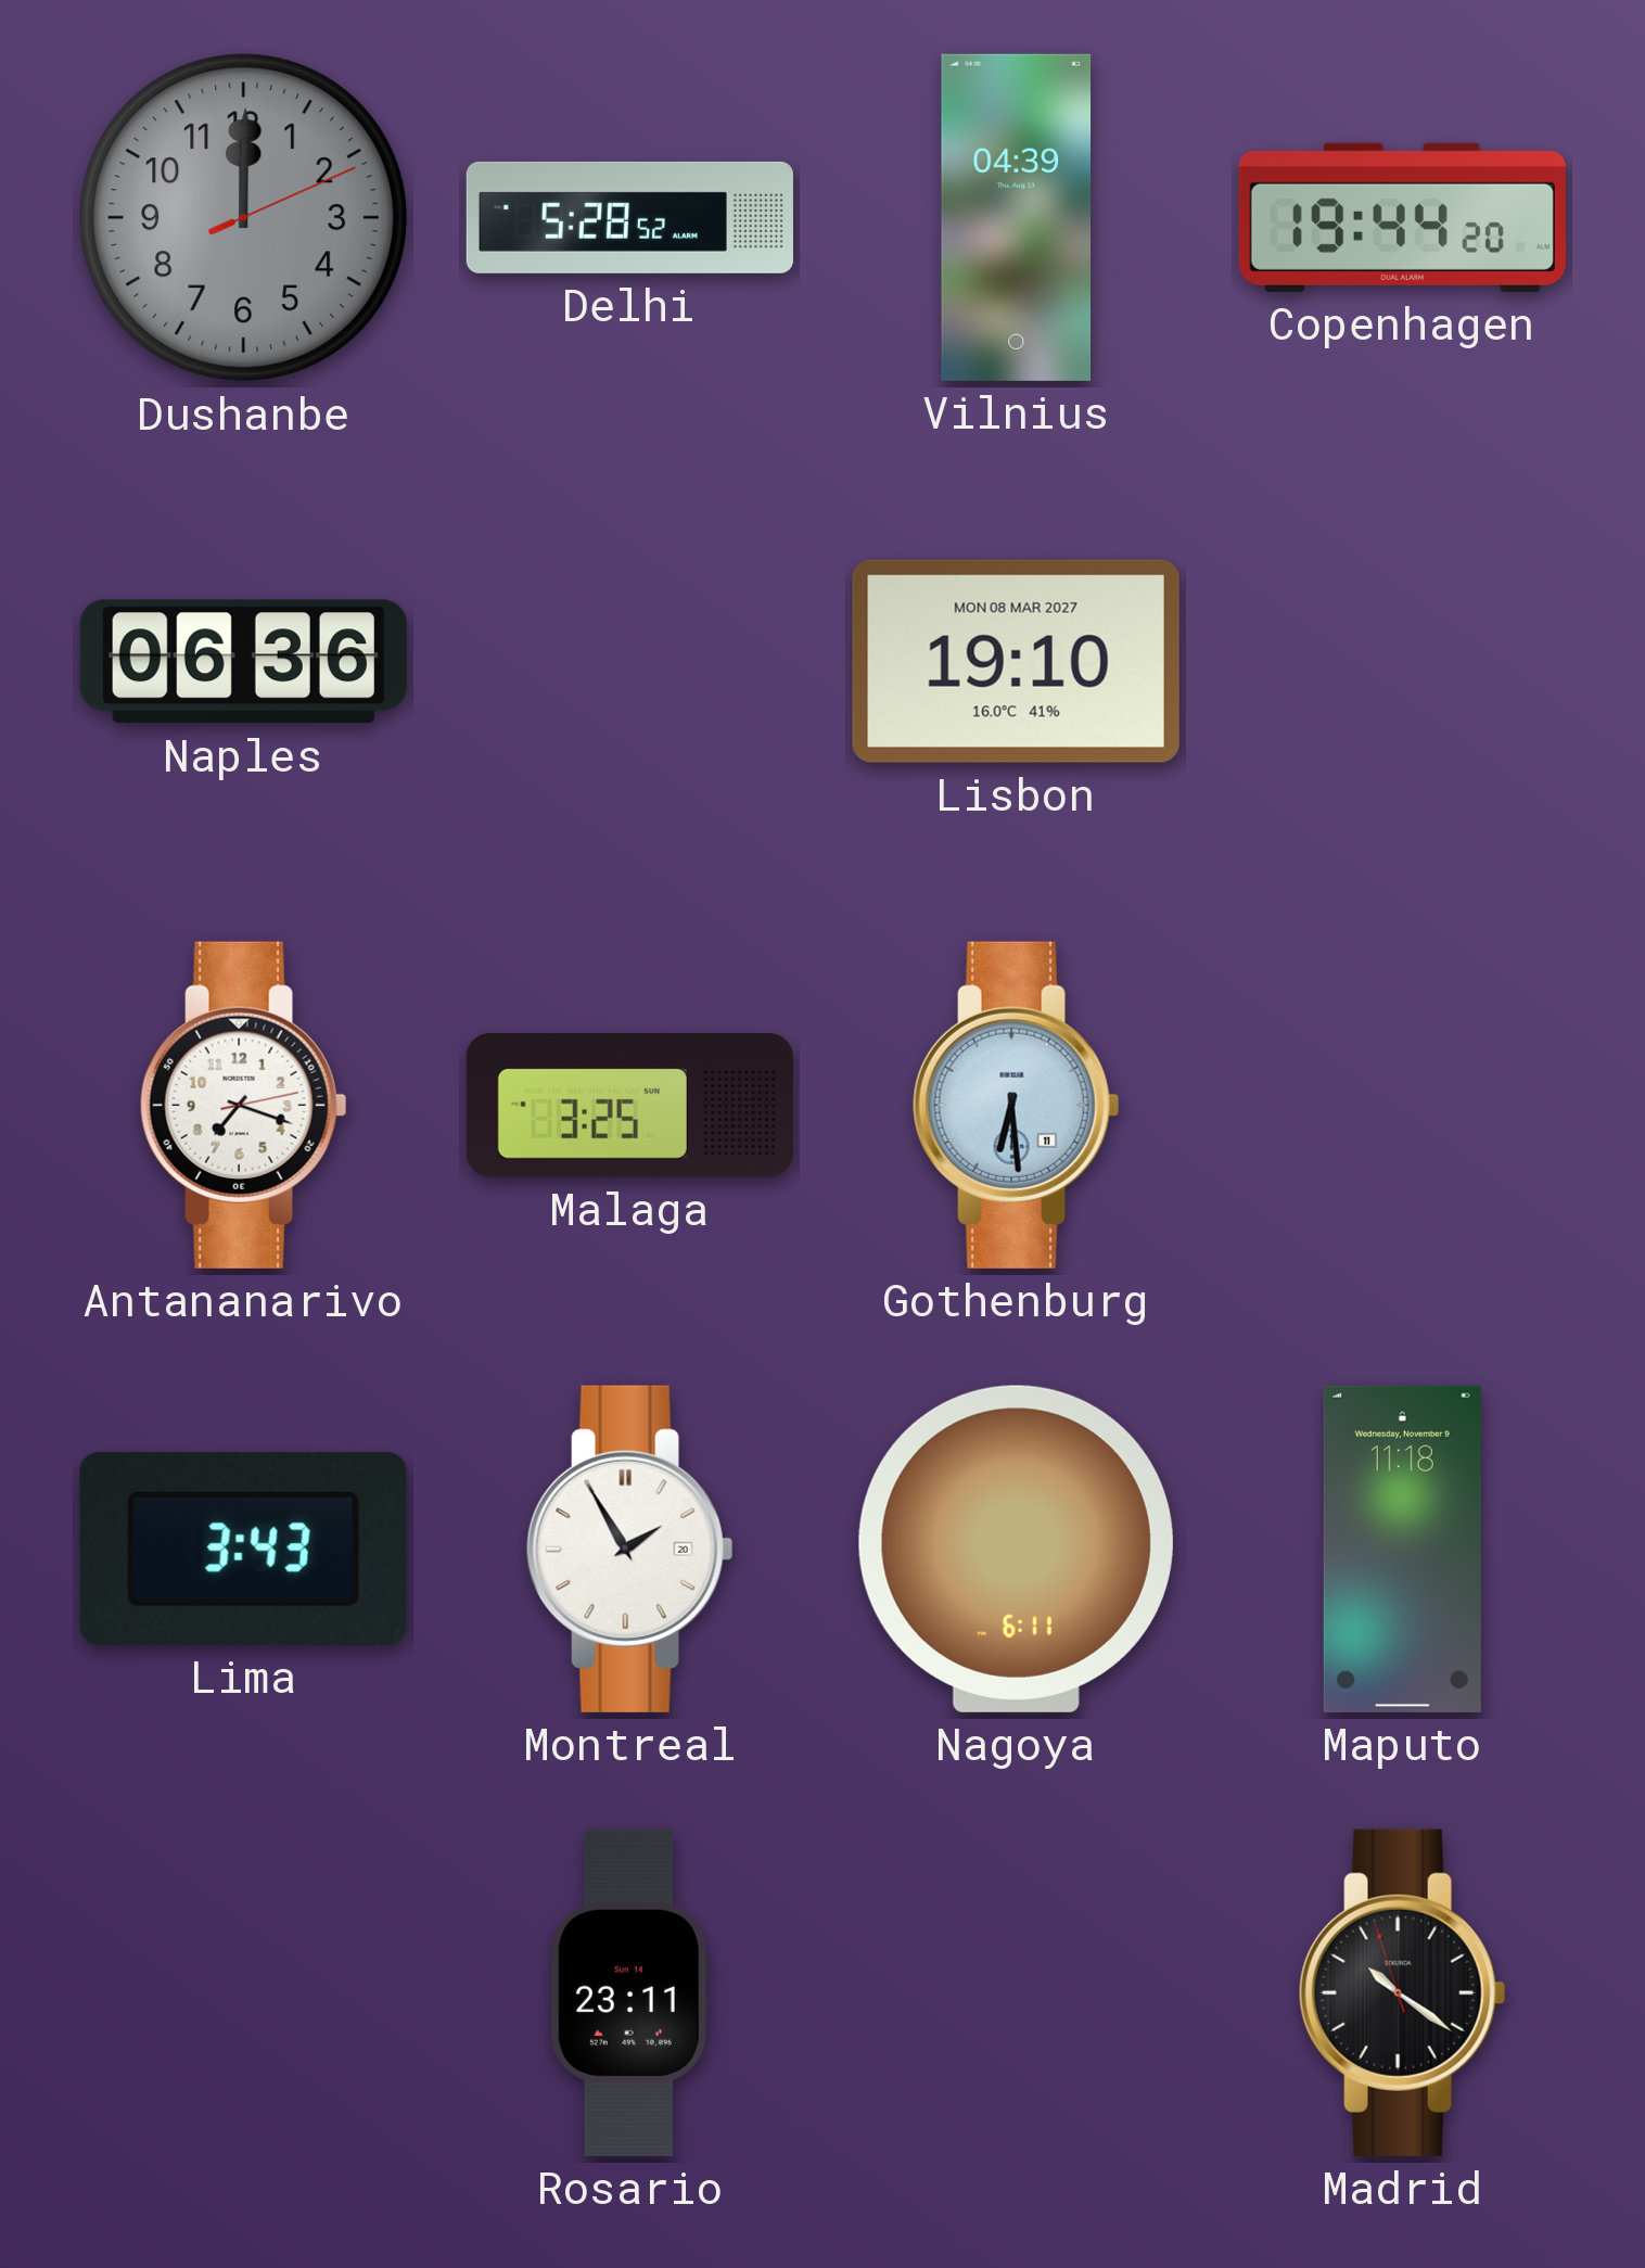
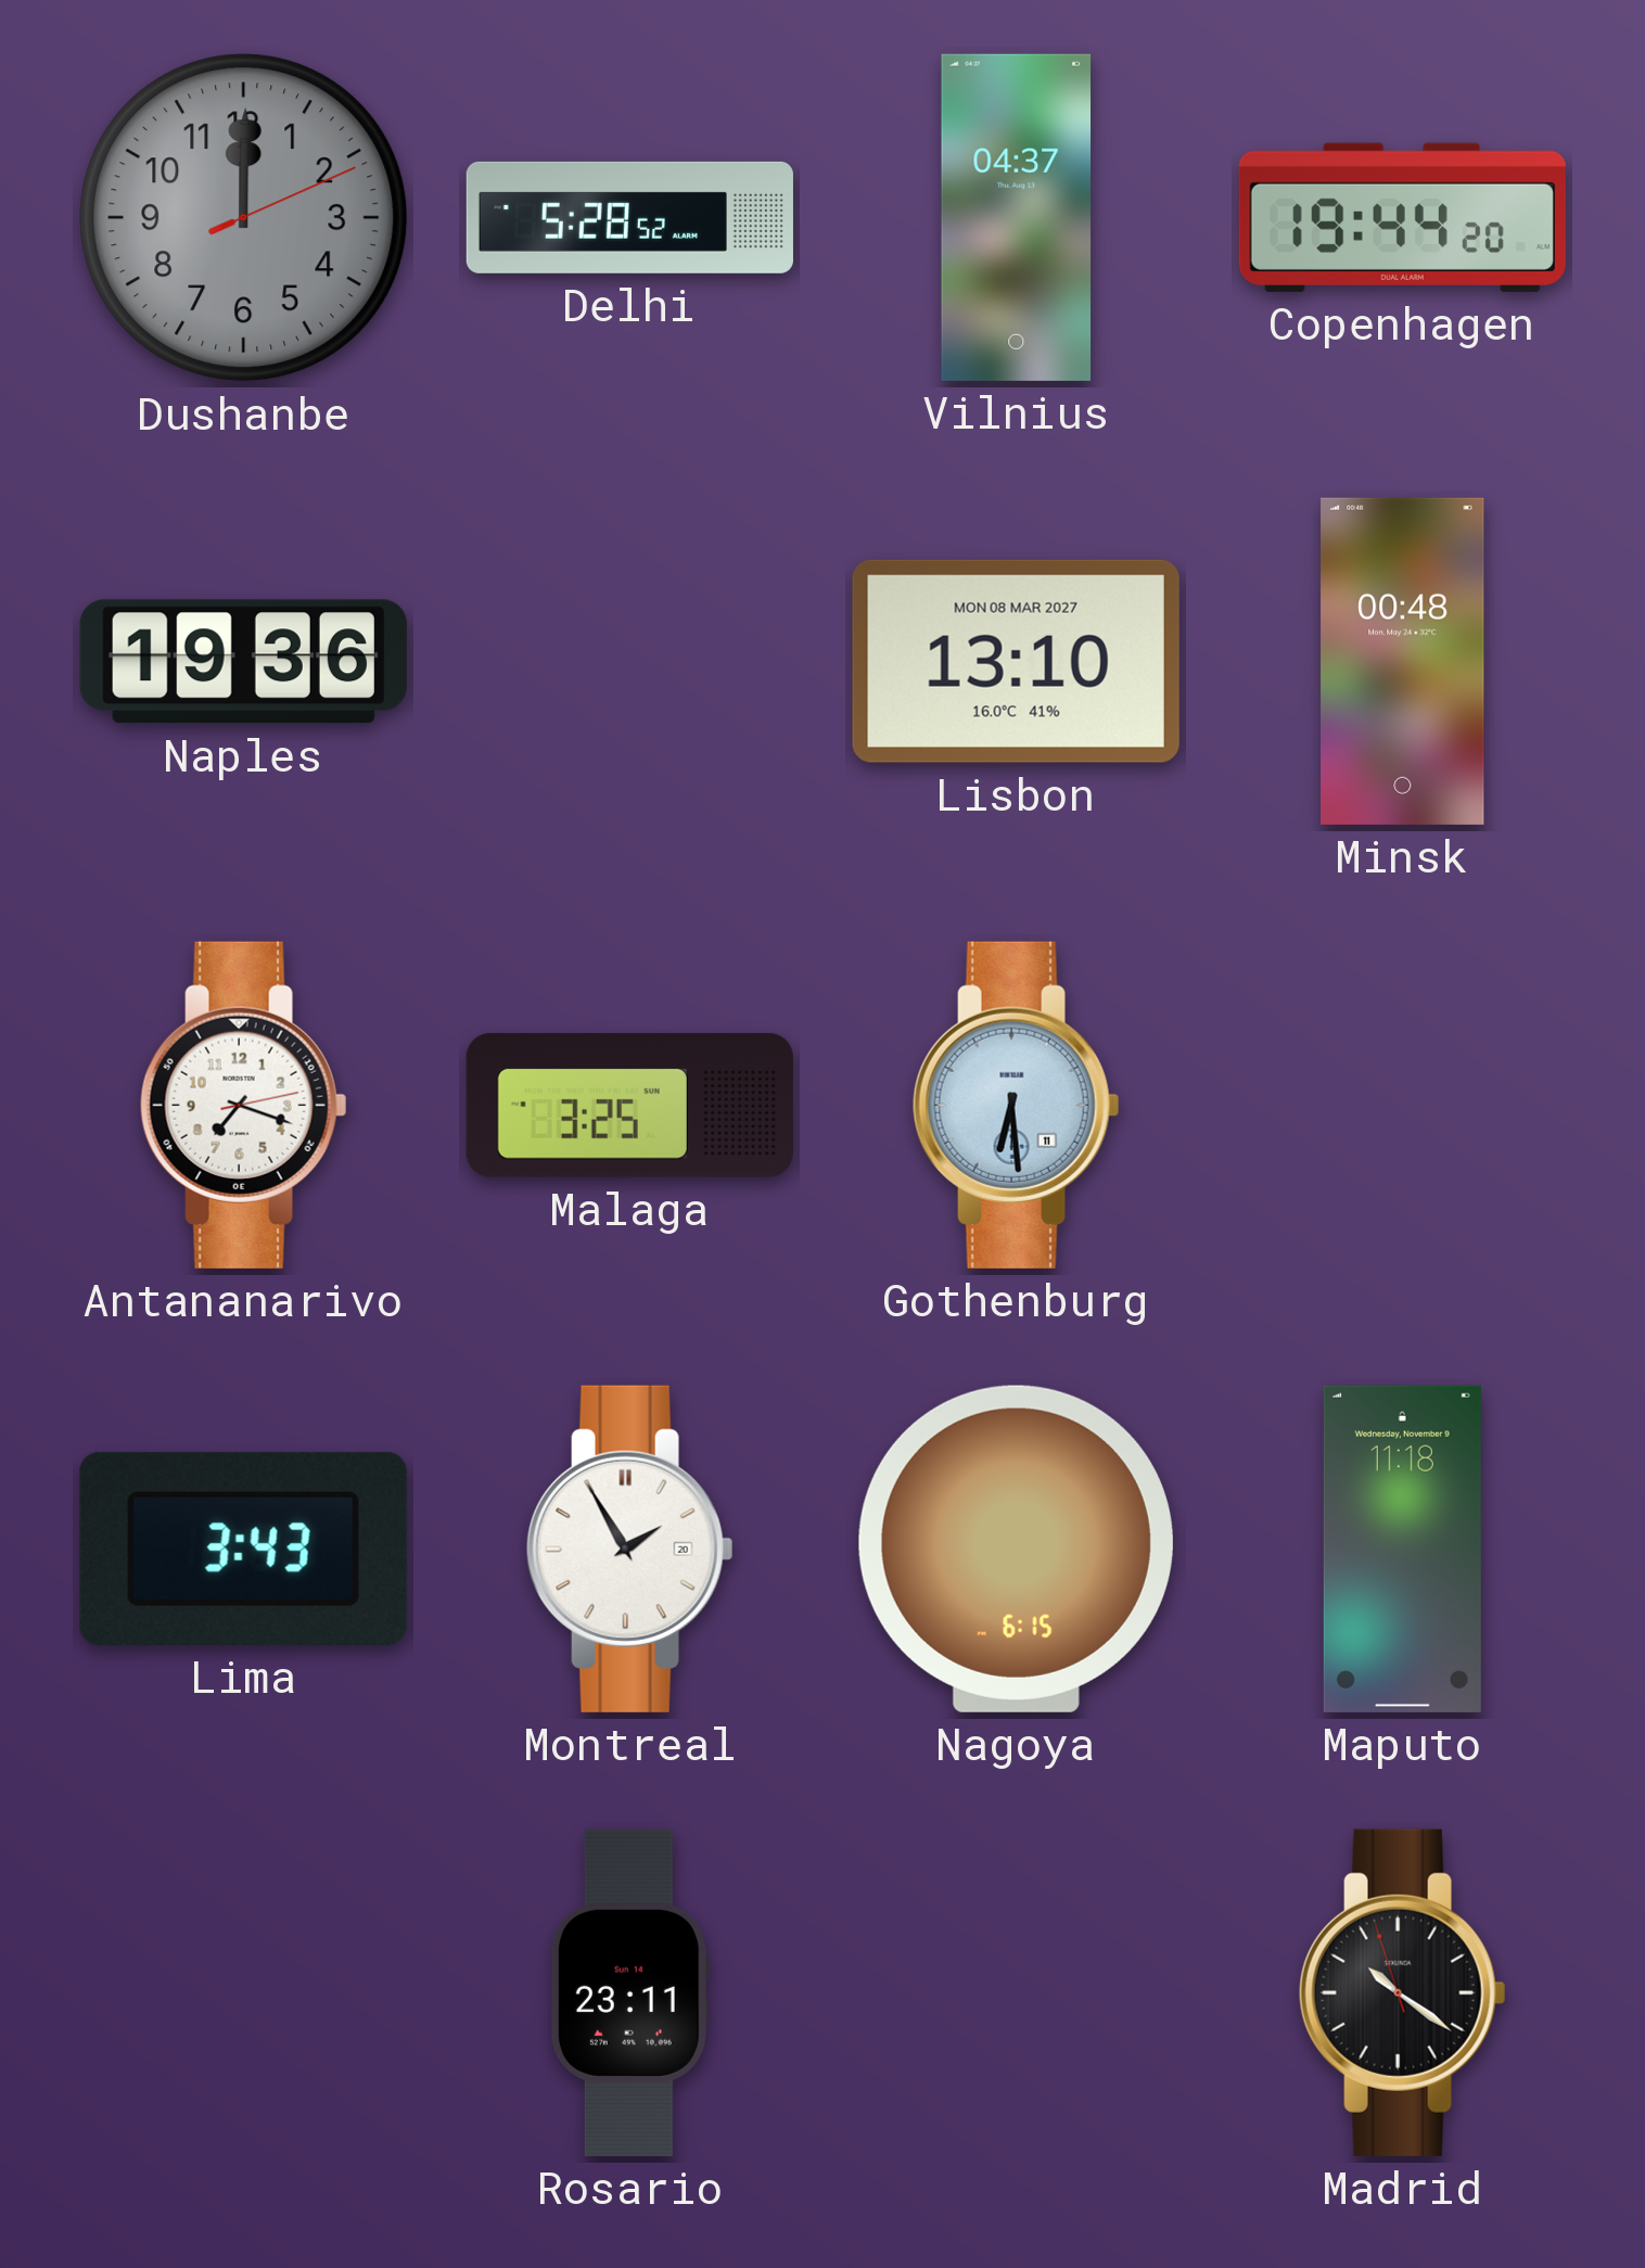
Vilnius: 04:39 -> 04:37
Naples: 06:36 -> 19:36
Lisbon: 19:10 -> 13:10
Minsk: none -> 00:48
Nagoya: 6:11 -> 6:15
